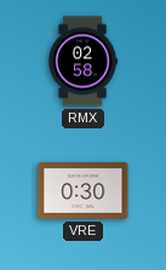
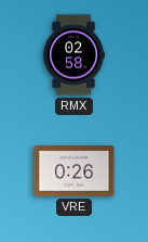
VRE: 0:30 -> 0:26
